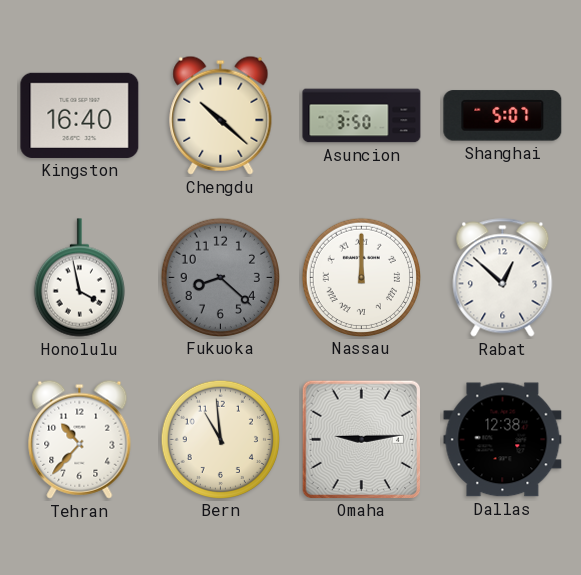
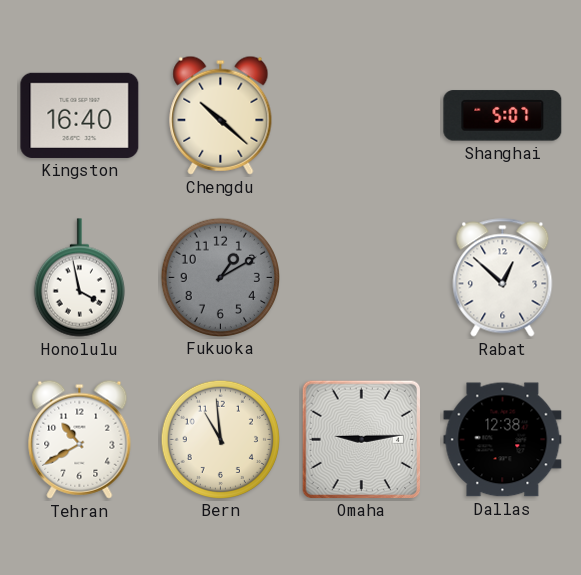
Asuncion: 3:50 -> none
Fukuoka: 8:22 -> 1:10
Nassau: 12:00 -> none
Tehran: 10:37 -> 10:40
